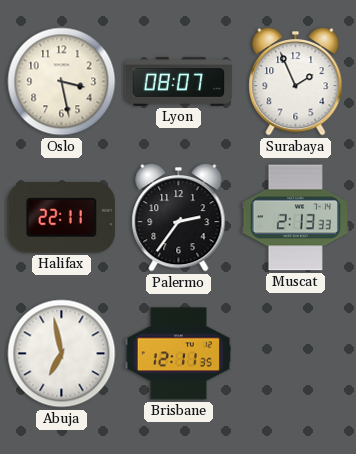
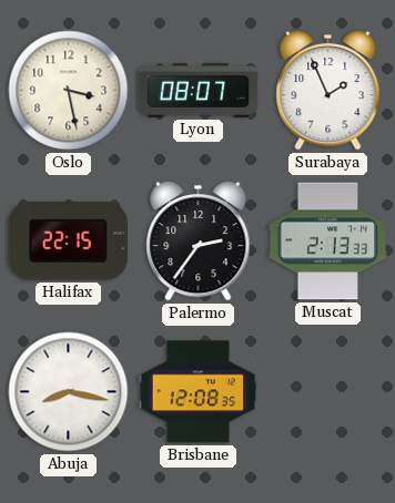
Halifax: 22:11 -> 22:15
Abuja: 6:58 -> 8:17
Brisbane: 12:11 -> 12:08
